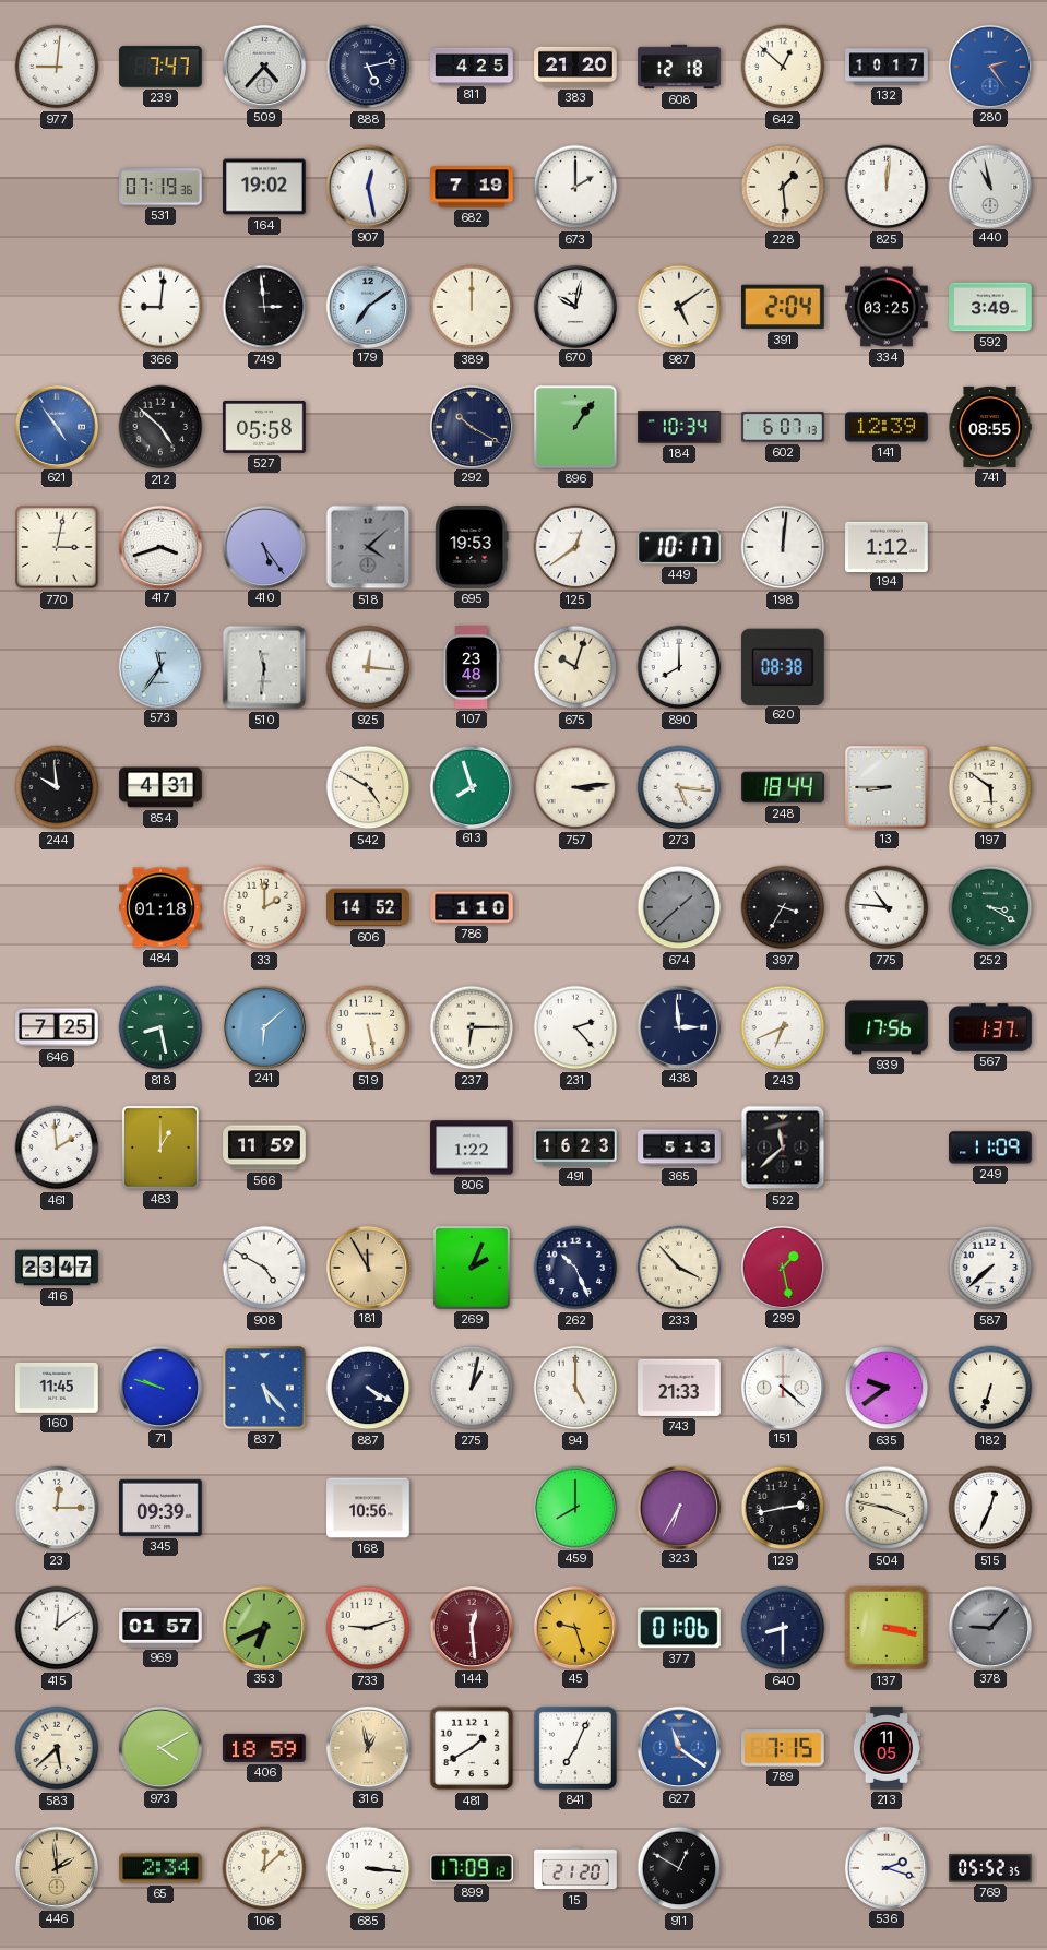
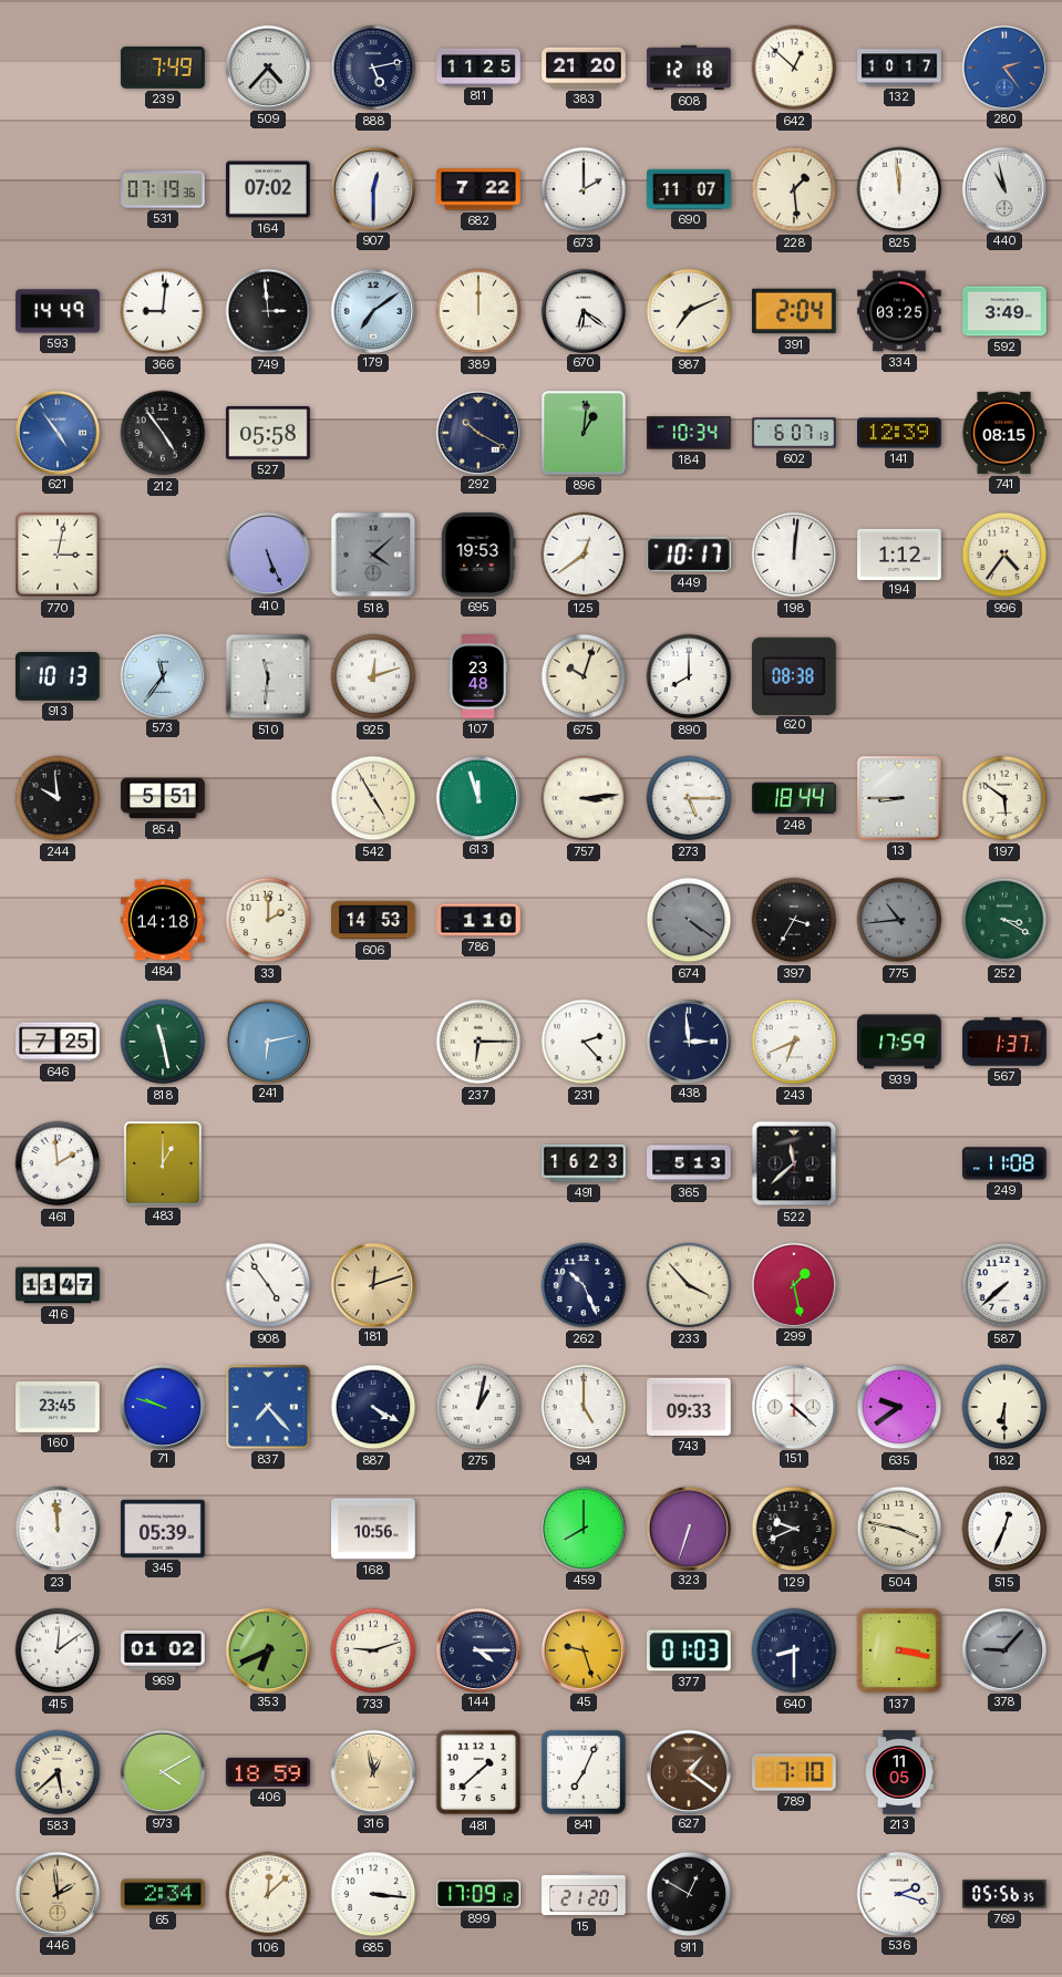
977: 9:01 -> none
239: 7:47 -> 7:49
811: 4:25 -> 11:25
164: 19:02 -> 07:02
907: 12:28 -> 12:30
682: 7:19 -> 7:22
690: none -> 11:07
825: 12:01 -> 11:59
593: none -> 14:49
670: 10:02 -> 6:21
987: 5:09 -> 7:11
212: 4:52 -> 4:54
896: 1:06 -> 1:01
741: 08:55 -> 08:15
417: 3:42 -> none
410: 5:24 -> 5:26
996: none -> 4:36
913: none -> 10:13
925: 12:16 -> 12:12
854: 4:31 -> 5:51
542: 4:50 -> 4:55
613: 7:57 -> 11:57
273: 5:16 -> 5:15
484: 01:18 -> 14:18
606: 14:52 -> 14:53
674: 1:38 -> 4:21
775: 10:46 -> 10:44
775 dial: white -> grey
818: 8:28 -> 11:28
241: 6:08 -> 6:13
519: 5:28 -> none
939: 17:56 -> 17:59
566: 11:59 -> none
806: 1:22 -> none
249: 11:09 -> 11:08
416: 23:47 -> 11:47
908: 4:50 -> 4:54
181: 11:55 -> 12:12
269: 2:04 -> none
160: 11:45 -> 23:45
837: 5:23 -> 7:23
743: 21:33 -> 09:33
182: 6:33 -> 6:30
23: 12:15 -> 11:59
345: 09:39 -> 05:39
323: 6:35 -> 6:33
129: 2:43 -> 9:41
969: 01:57 -> 01:02
144: 12:29 -> 4:15
144 dial: burgundy -> navy
377: 01:06 -> 01:03
481: 1:40 -> 1:38
627: 11:21 -> 1:21
627 dial: blue -> brown
789: 7:15 -> 7:10
769: 05:52 -> 05:56
